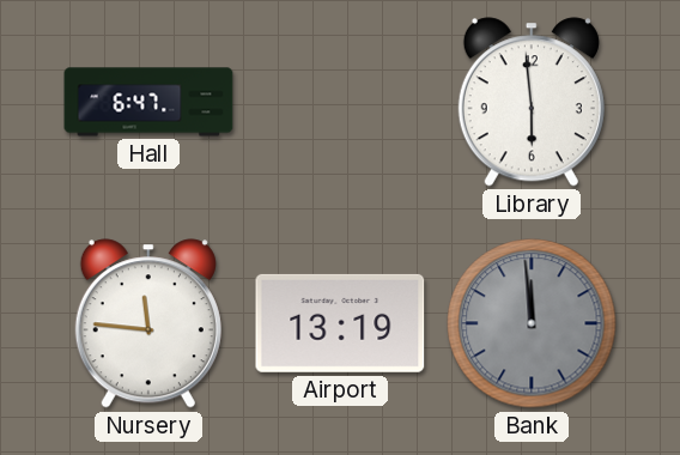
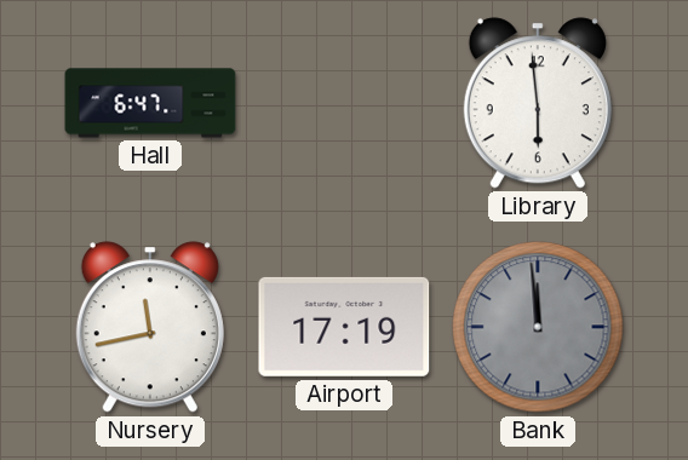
Nursery: 11:46 -> 11:43
Airport: 13:19 -> 17:19
